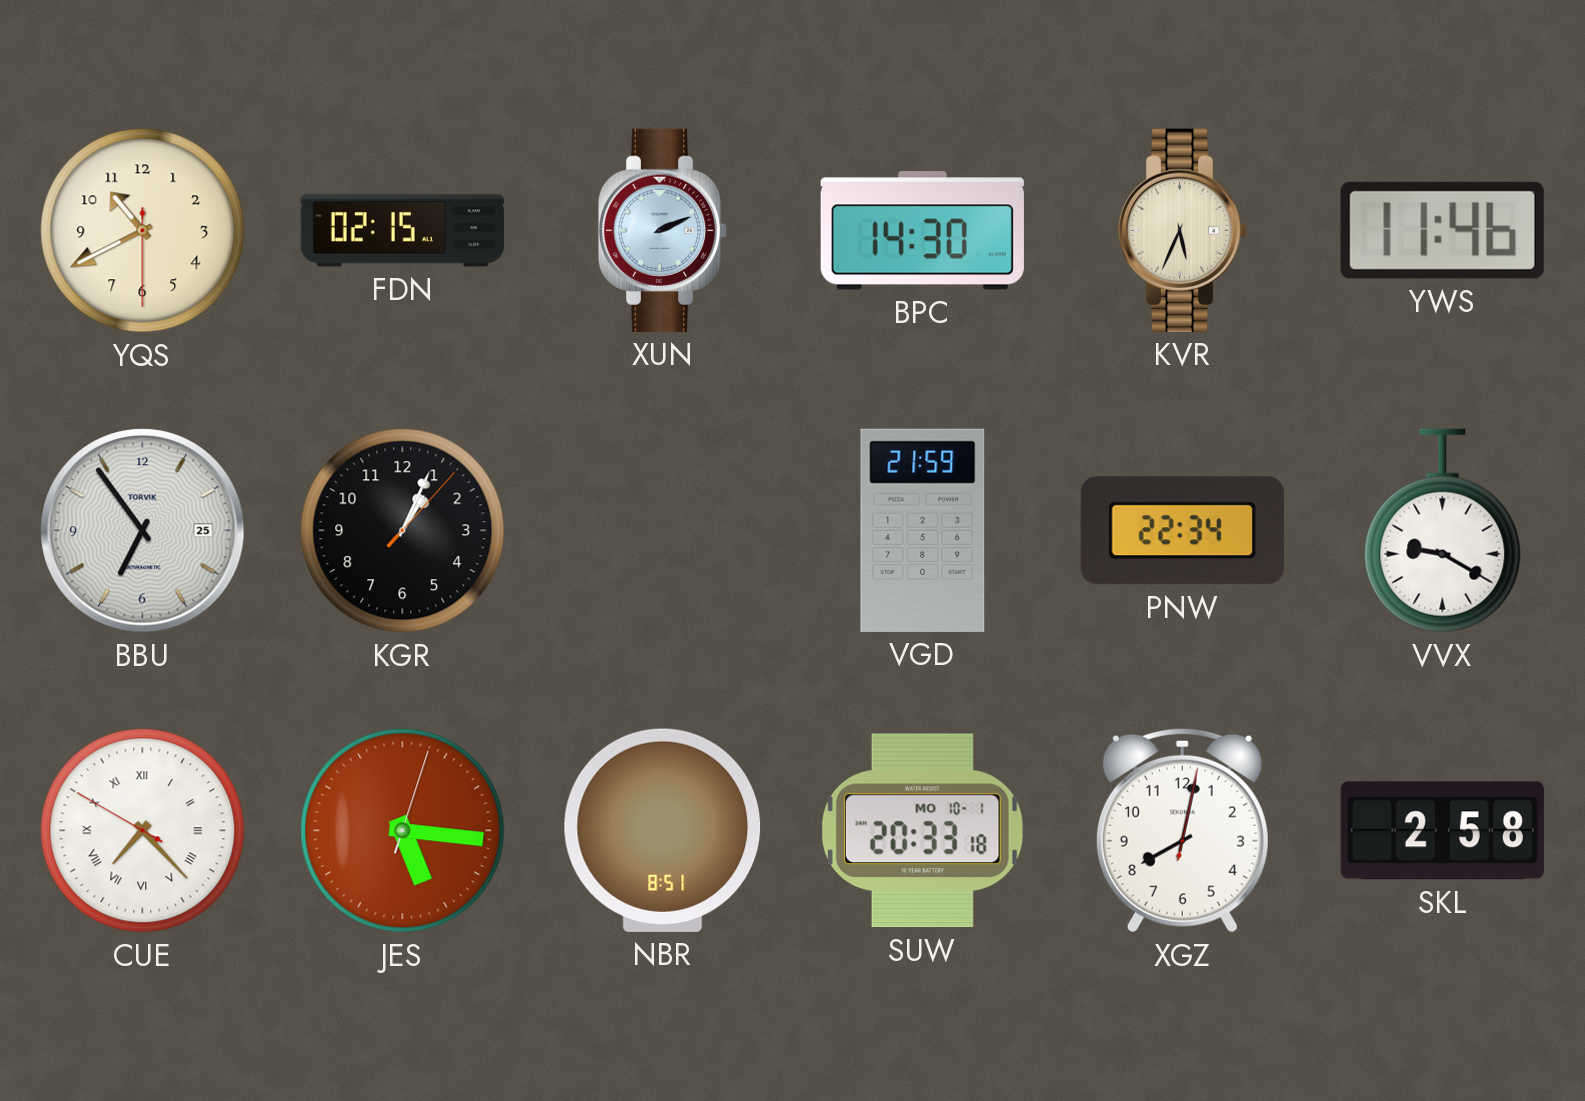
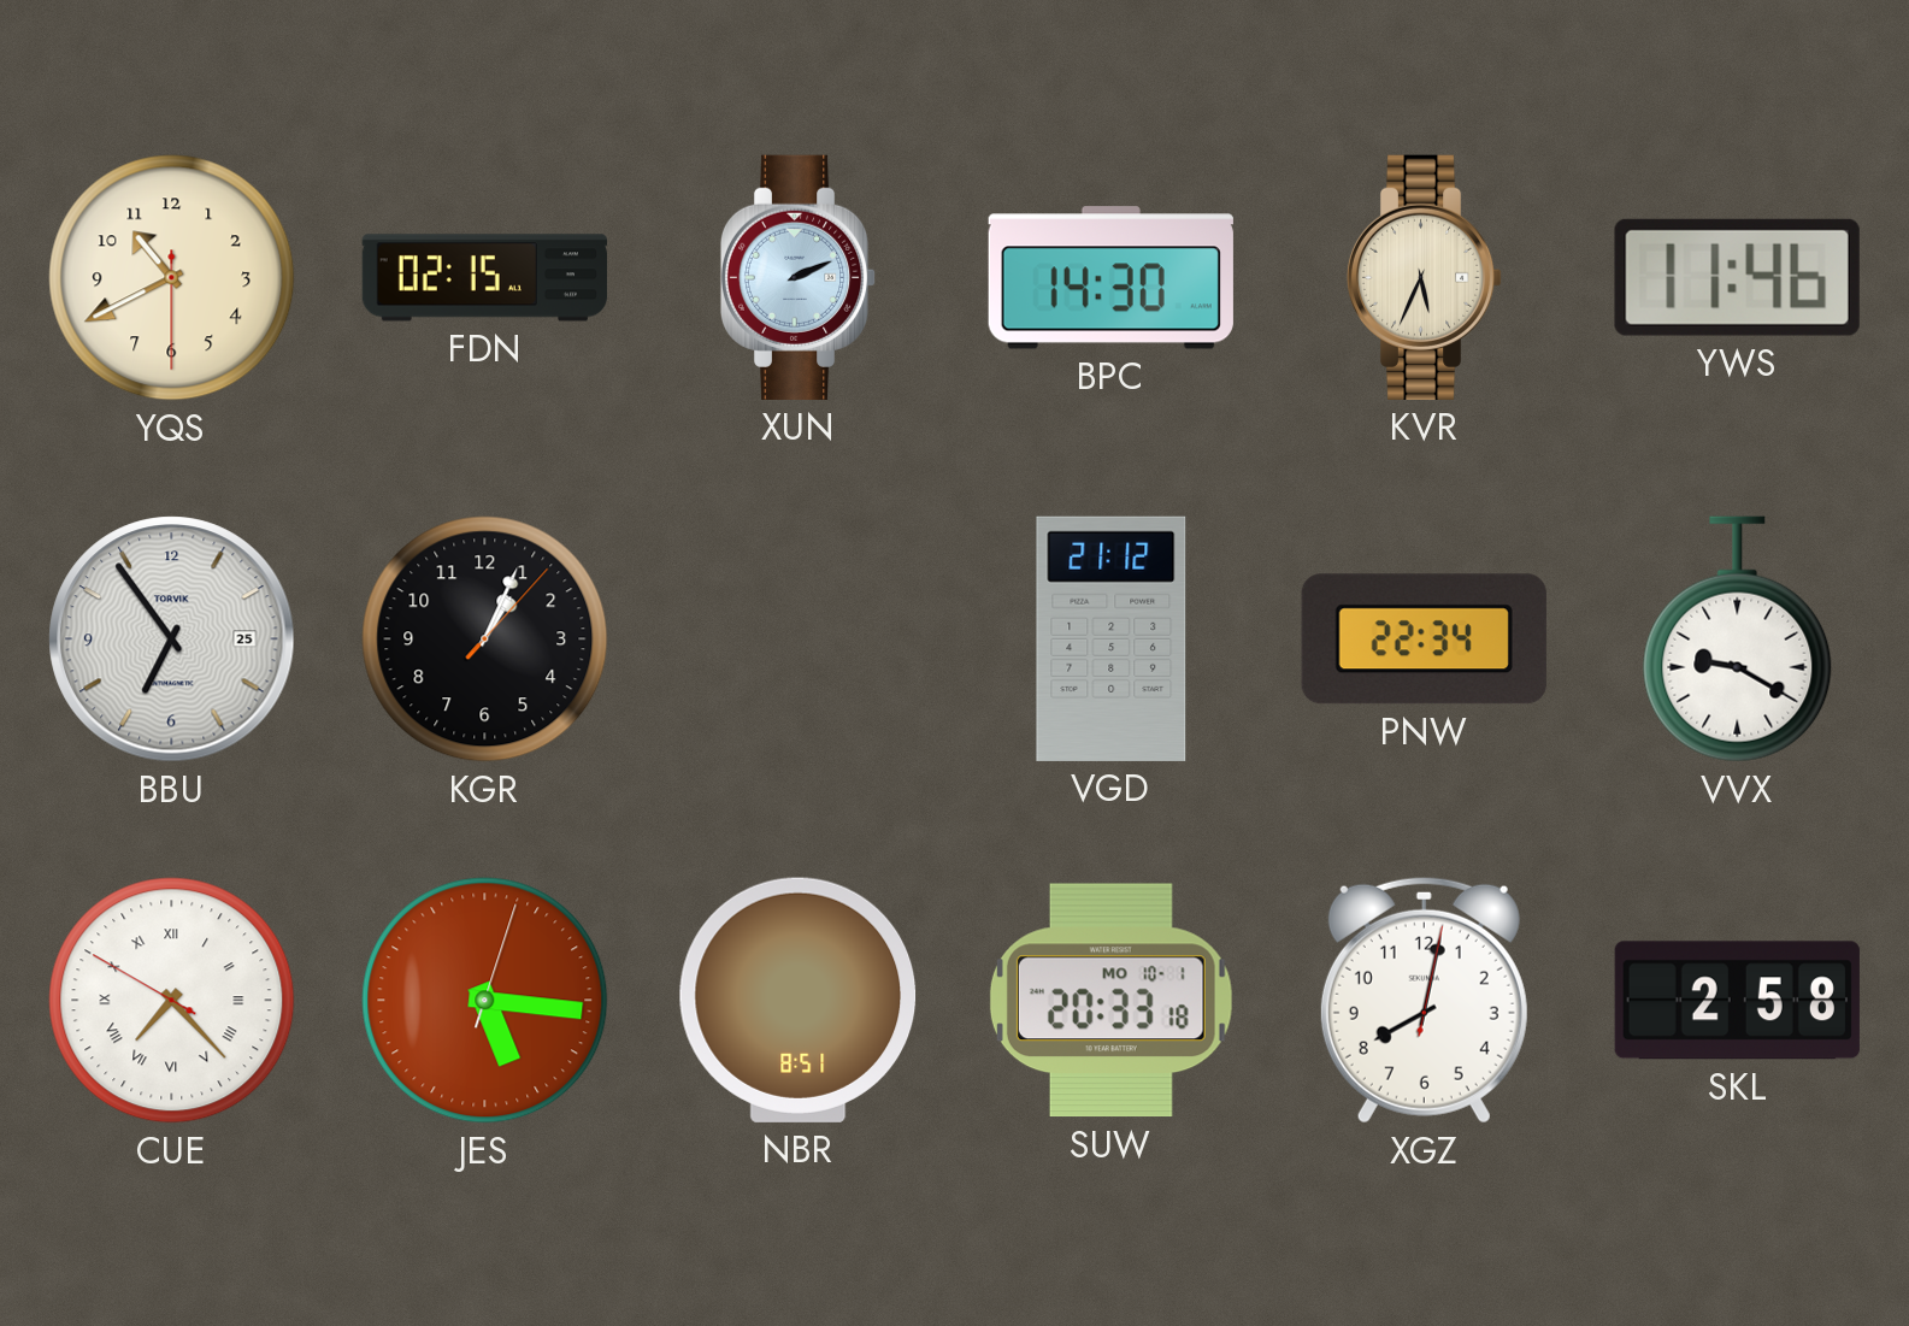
VGD: 21:59 -> 21:12
